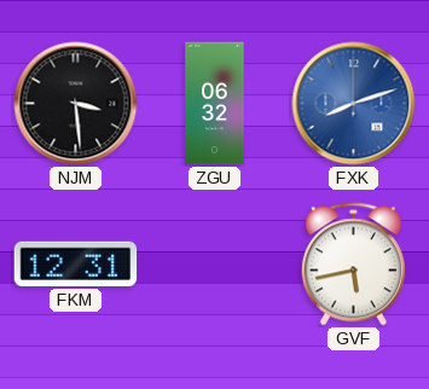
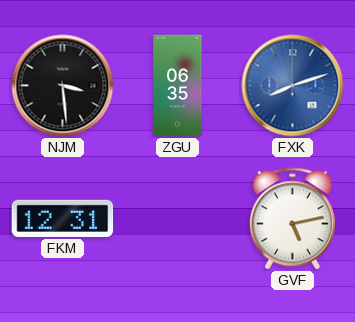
ZGU: 06:32 -> 06:35
GVF: 5:43 -> 5:13
